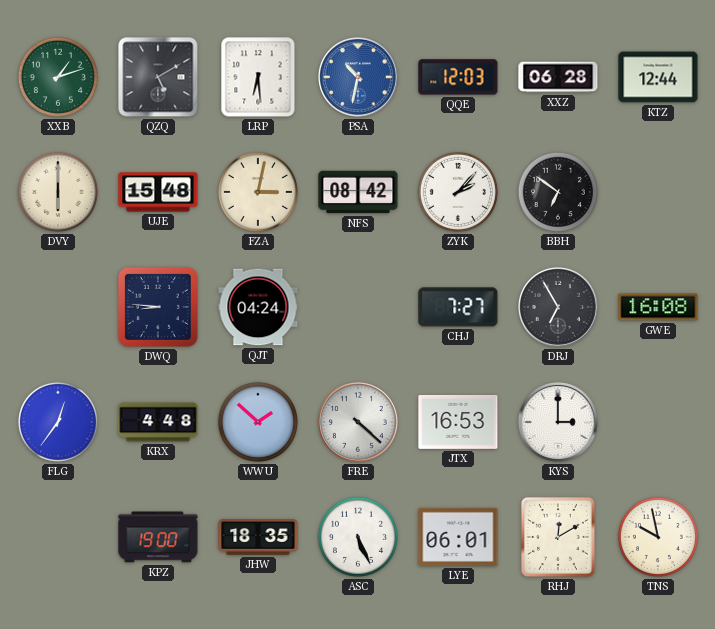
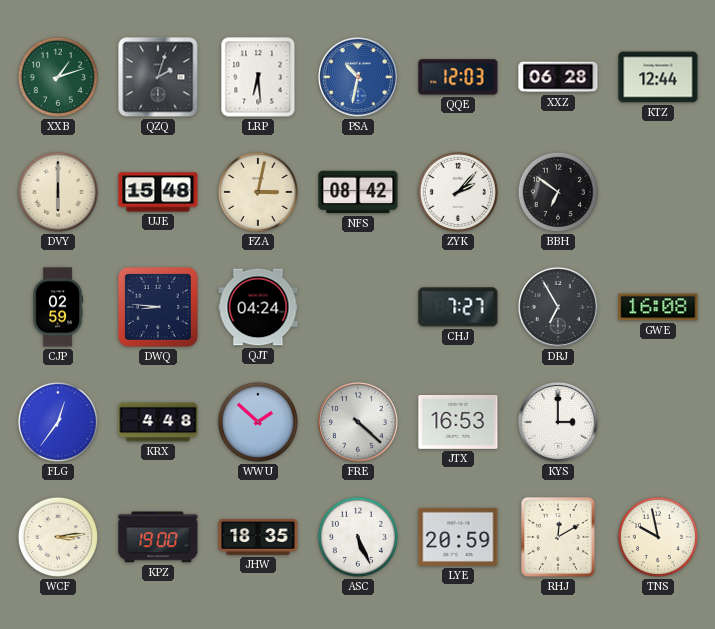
QZQ: 5:10 -> 2:03
CJP: none -> 02:59
WCF: none -> 3:14
LYE: 06:01 -> 20:59
